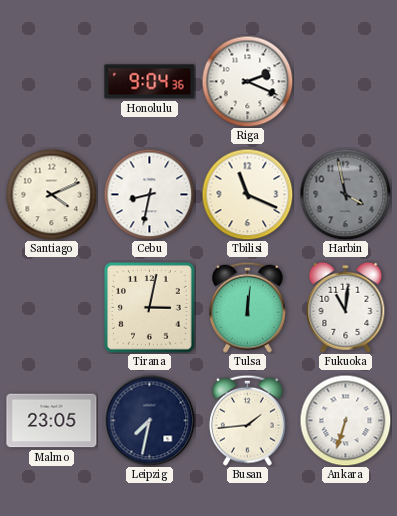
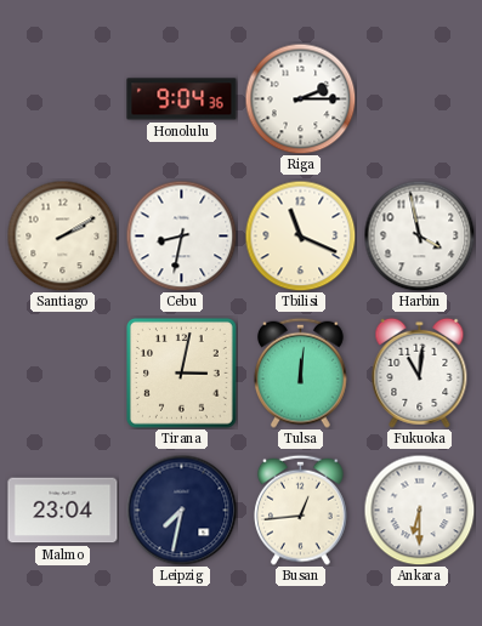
Riga: 2:19 -> 2:15
Santiago: 4:11 -> 2:10
Harbin dial: grey -> white
Malmo: 23:05 -> 23:04
Busan: 1:44 -> 12:44
Ankara: 6:33 -> 6:30
